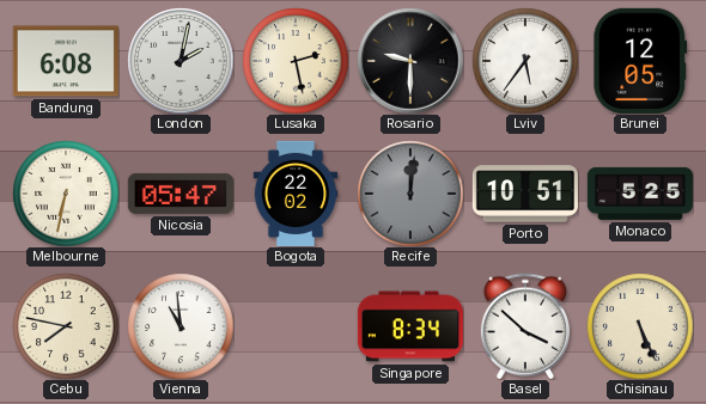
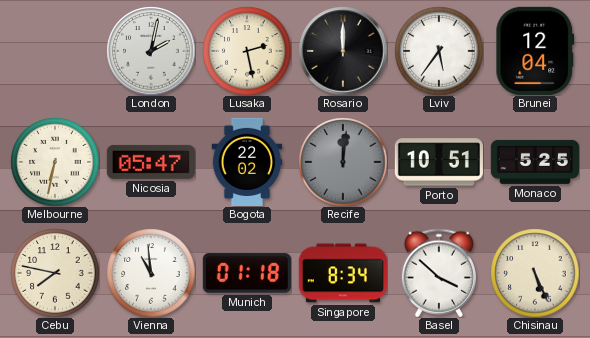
Bandung: 6:08 -> none
Rosario: 9:30 -> 12:00
Brunei: 12:05 -> 12:04
Munich: none -> 01:18
